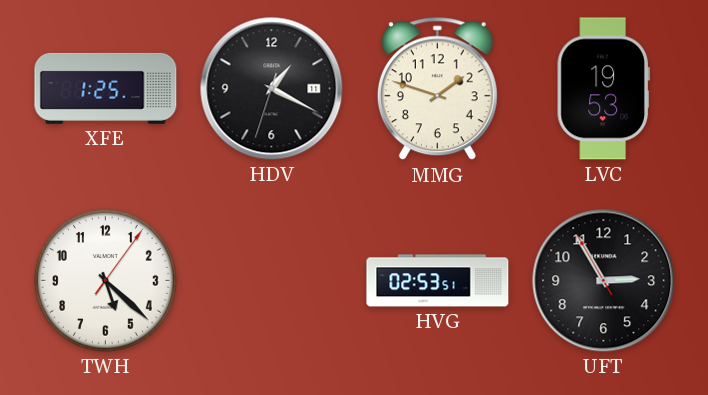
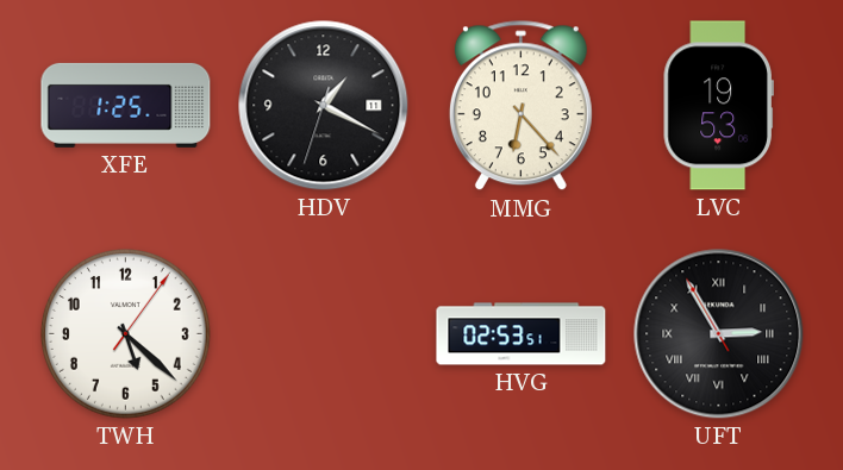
MMG: 1:48 -> 6:23
UFT numerals: Arabic -> Roman
